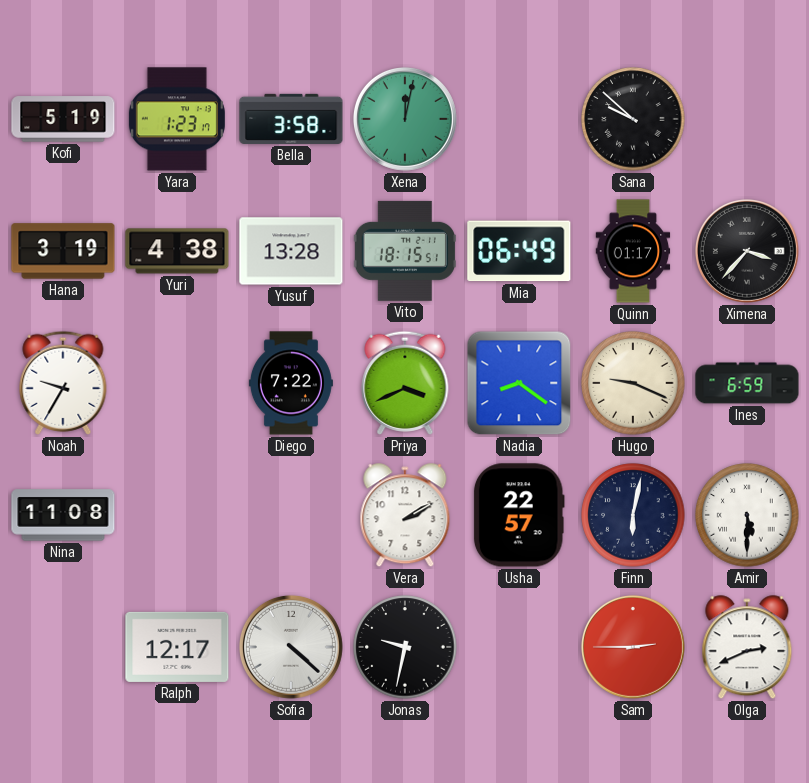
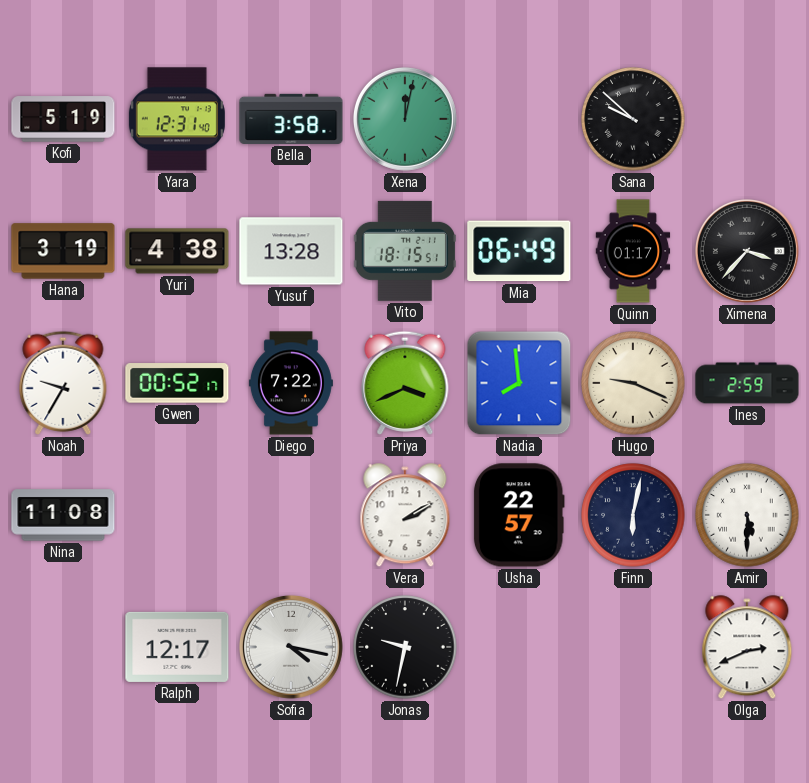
Yara: 1:23 -> 12:31
Gwen: none -> 00:52
Nadia: 8:21 -> 7:59
Ines: 6:59 -> 2:59
Sofia: 4:22 -> 4:17
Sam: 2:45 -> none
